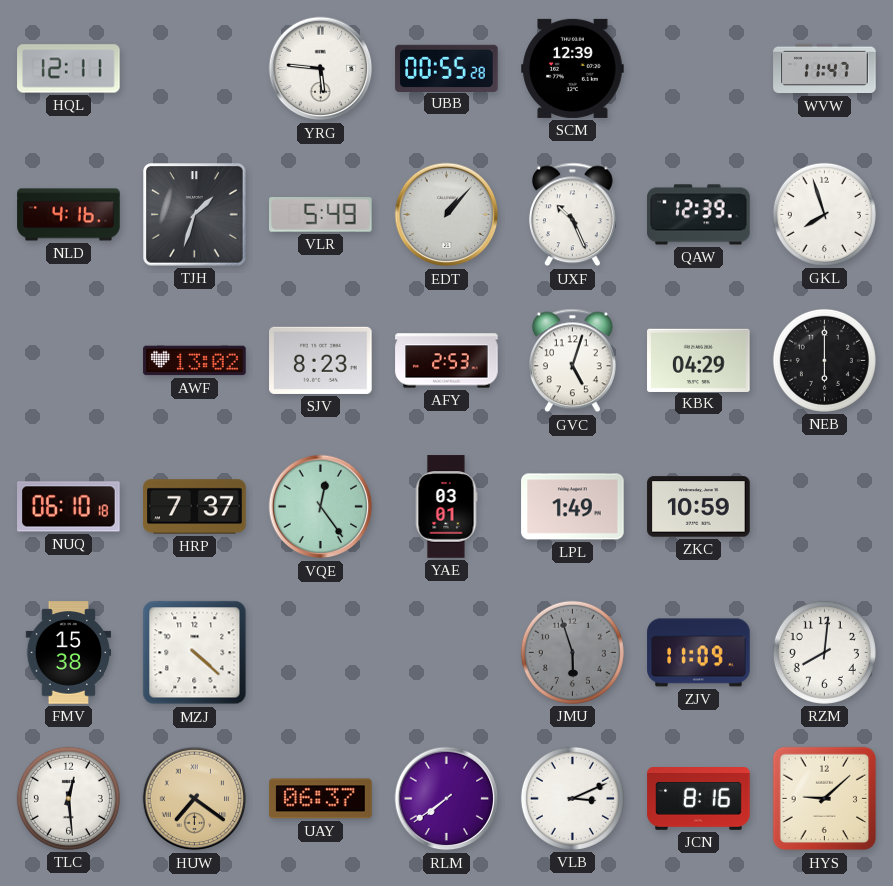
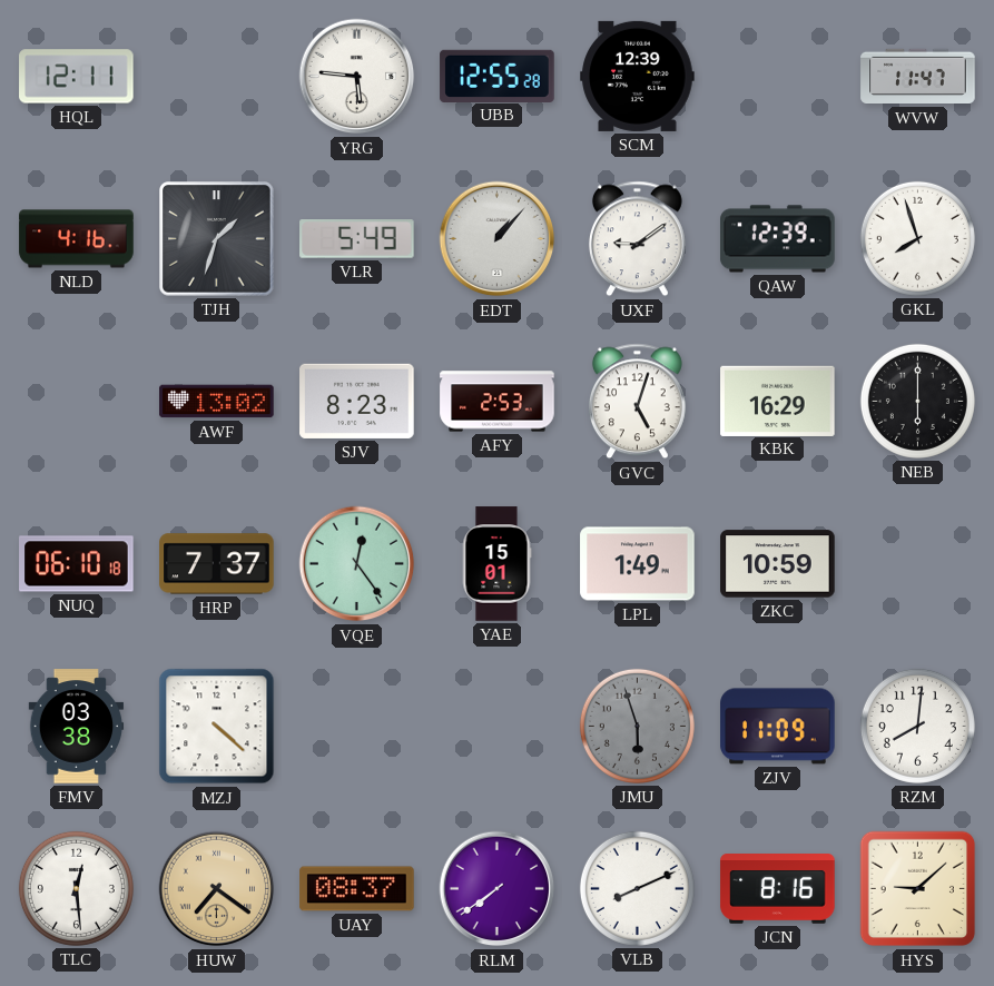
UBB: 00:55 -> 12:55
UXF: 10:26 -> 9:09
KBK: 04:29 -> 16:29
YAE: 03:01 -> 15:01
FMV: 15:38 -> 03:38
UAY: 06:37 -> 08:37
VLB: 3:11 -> 8:11
